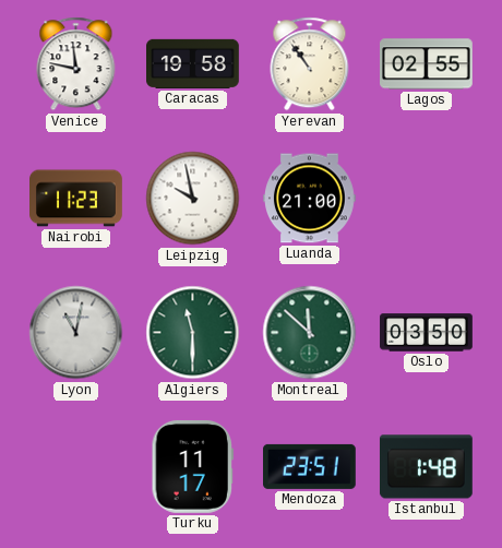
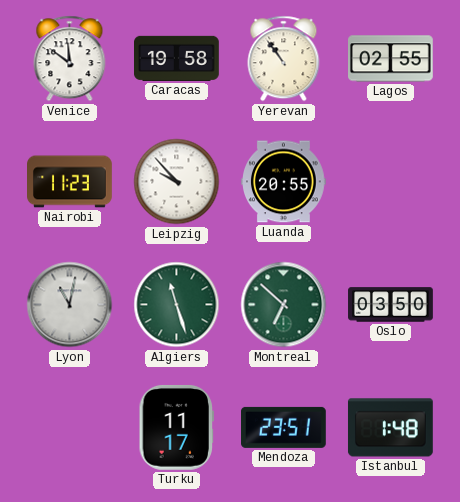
Venice: 11:47 -> 11:51
Leipzig: 9:58 -> 9:53
Luanda: 21:00 -> 20:55
Algiers: 11:30 -> 11:27
Montreal: 11:52 -> 6:52
